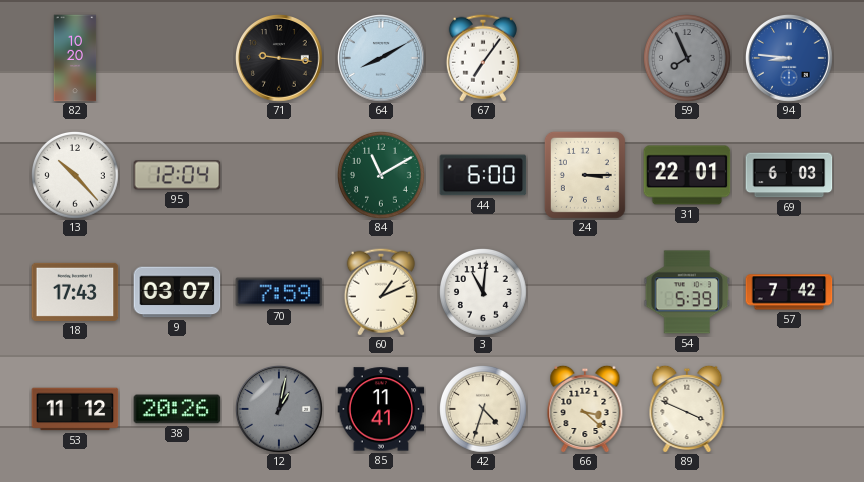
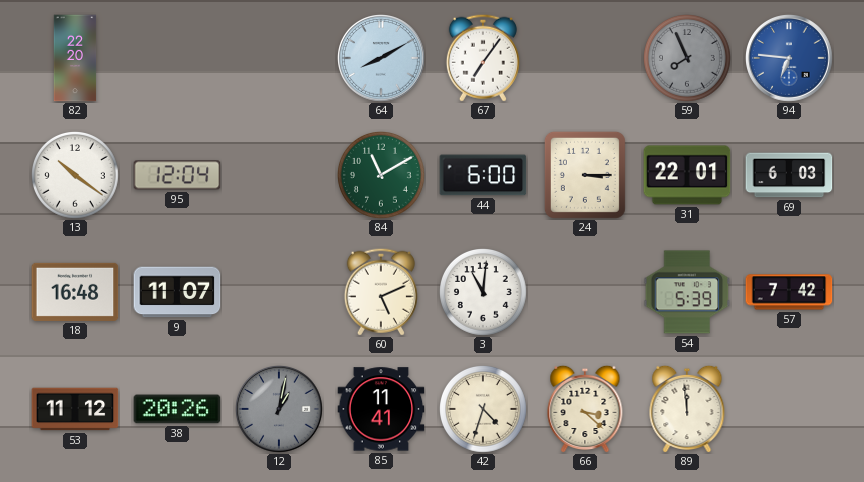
82: 10:20 -> 22:20
71: 9:16 -> none
94: 8:46 -> 6:46
13: 10:23 -> 10:21
18: 17:43 -> 16:48
9: 03:07 -> 11:07
70: 7:59 -> none
60: 1:11 -> 5:11
89: 3:49 -> 11:59
